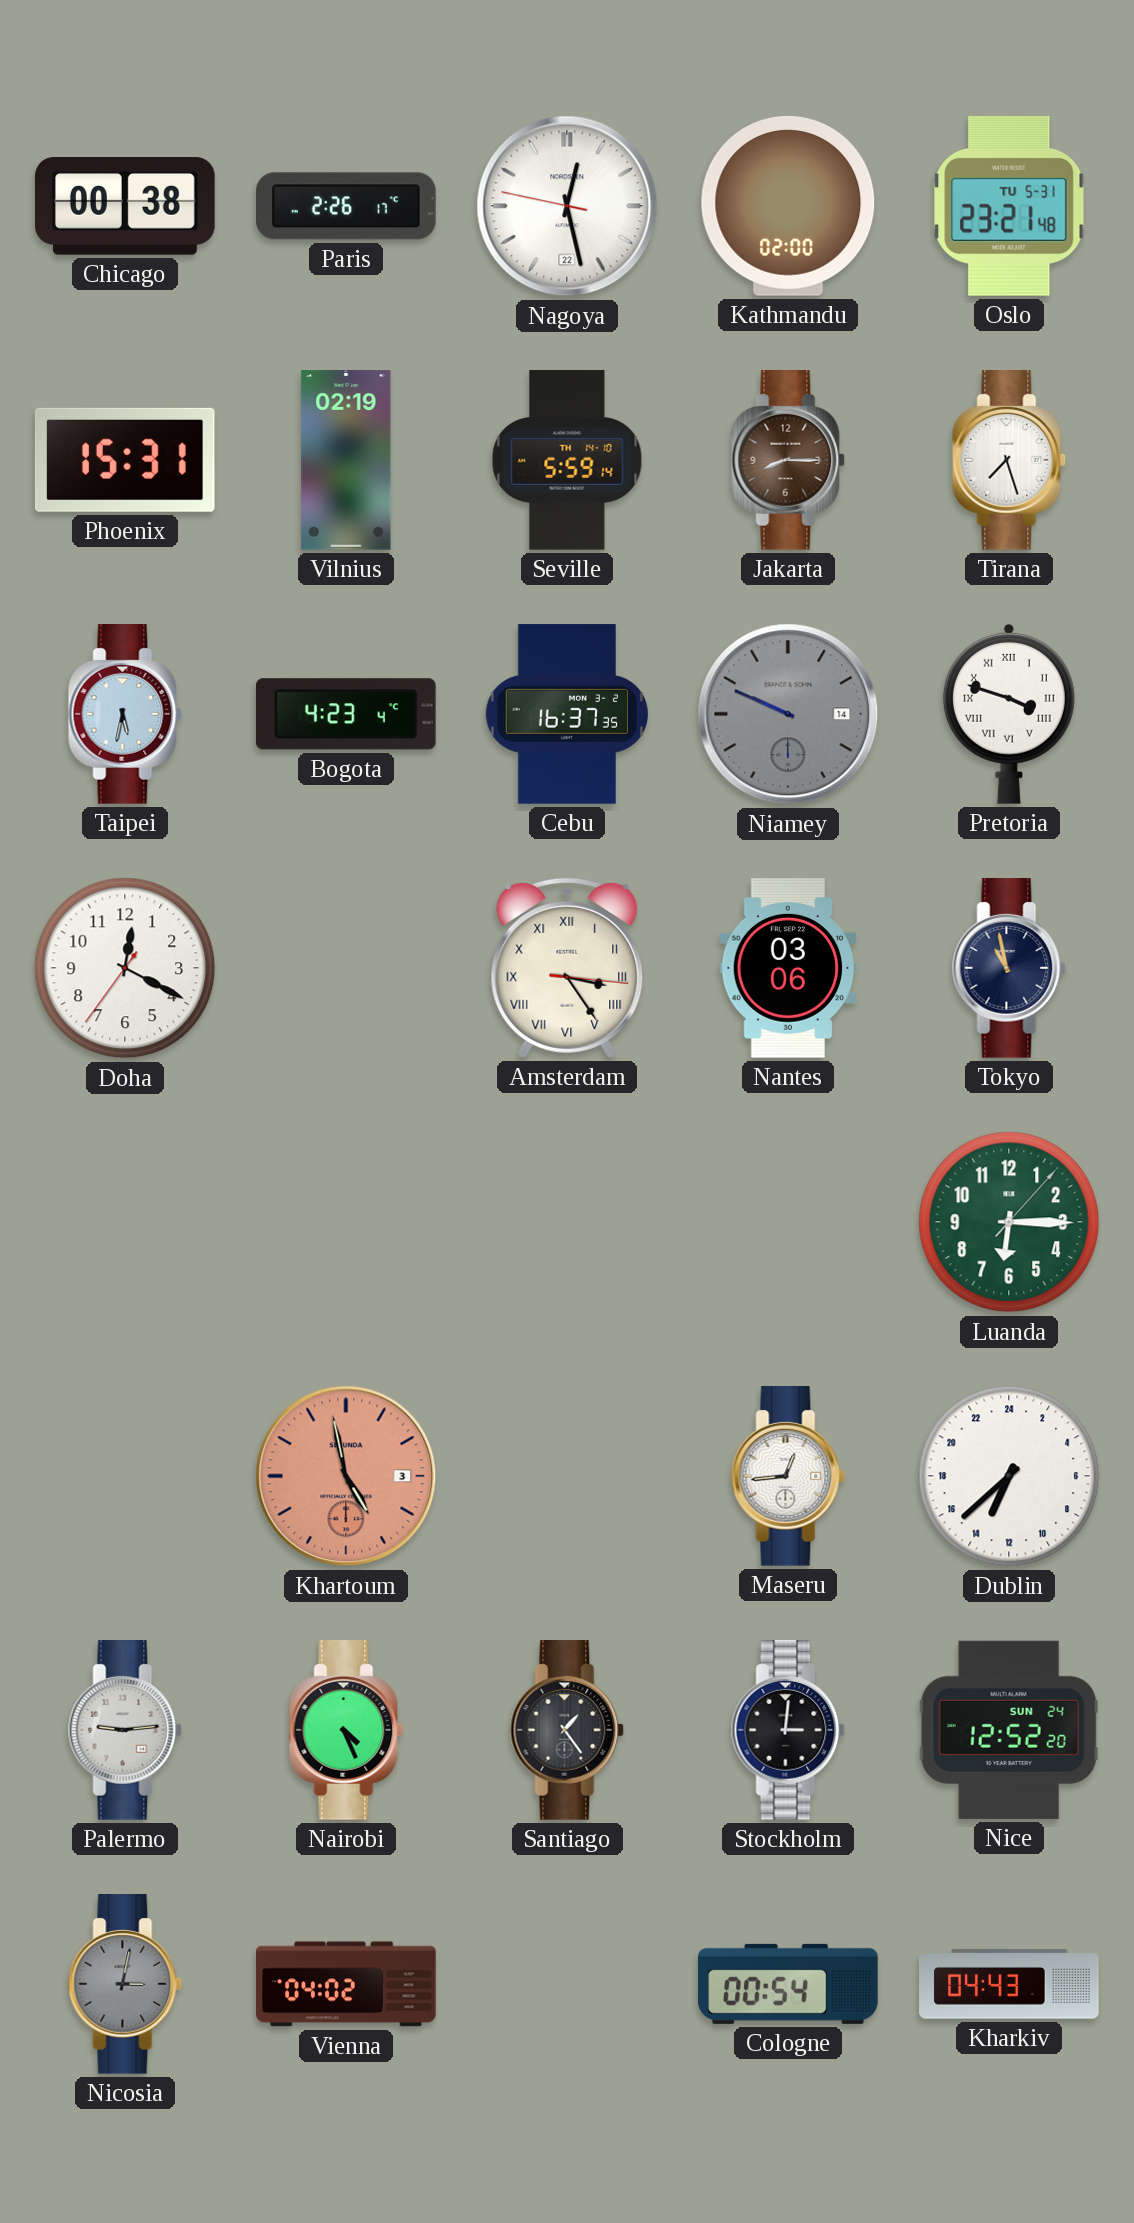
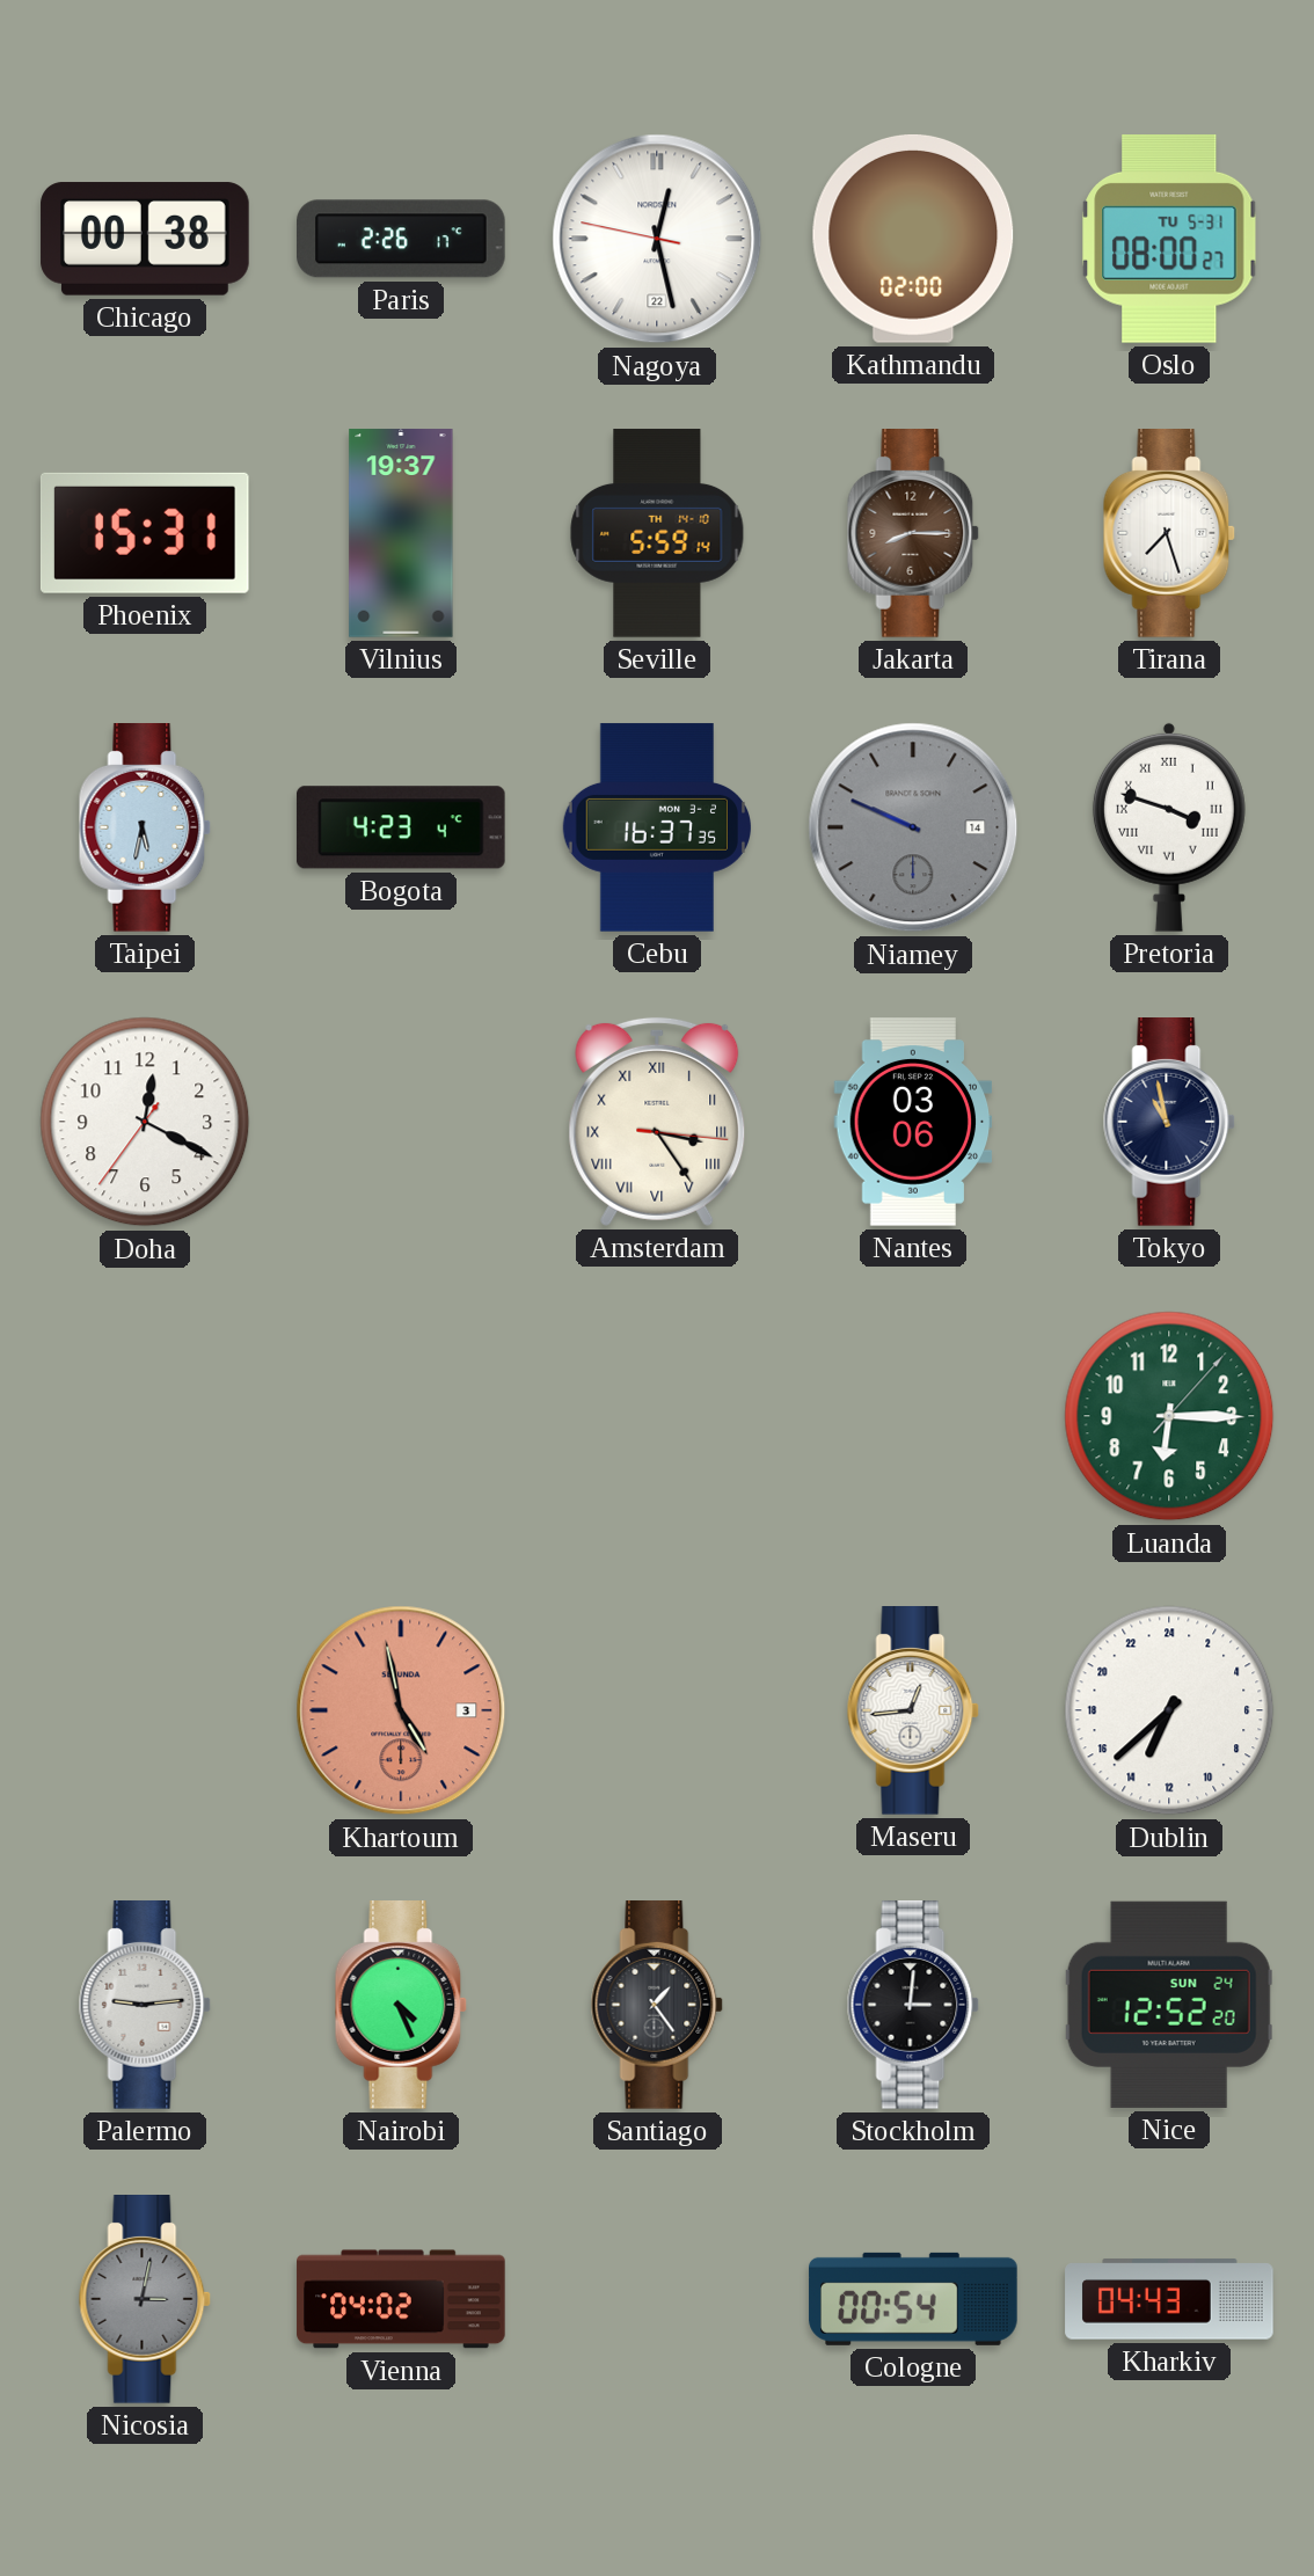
Oslo: 23:21 -> 08:00
Vilnius: 02:19 -> 19:37
